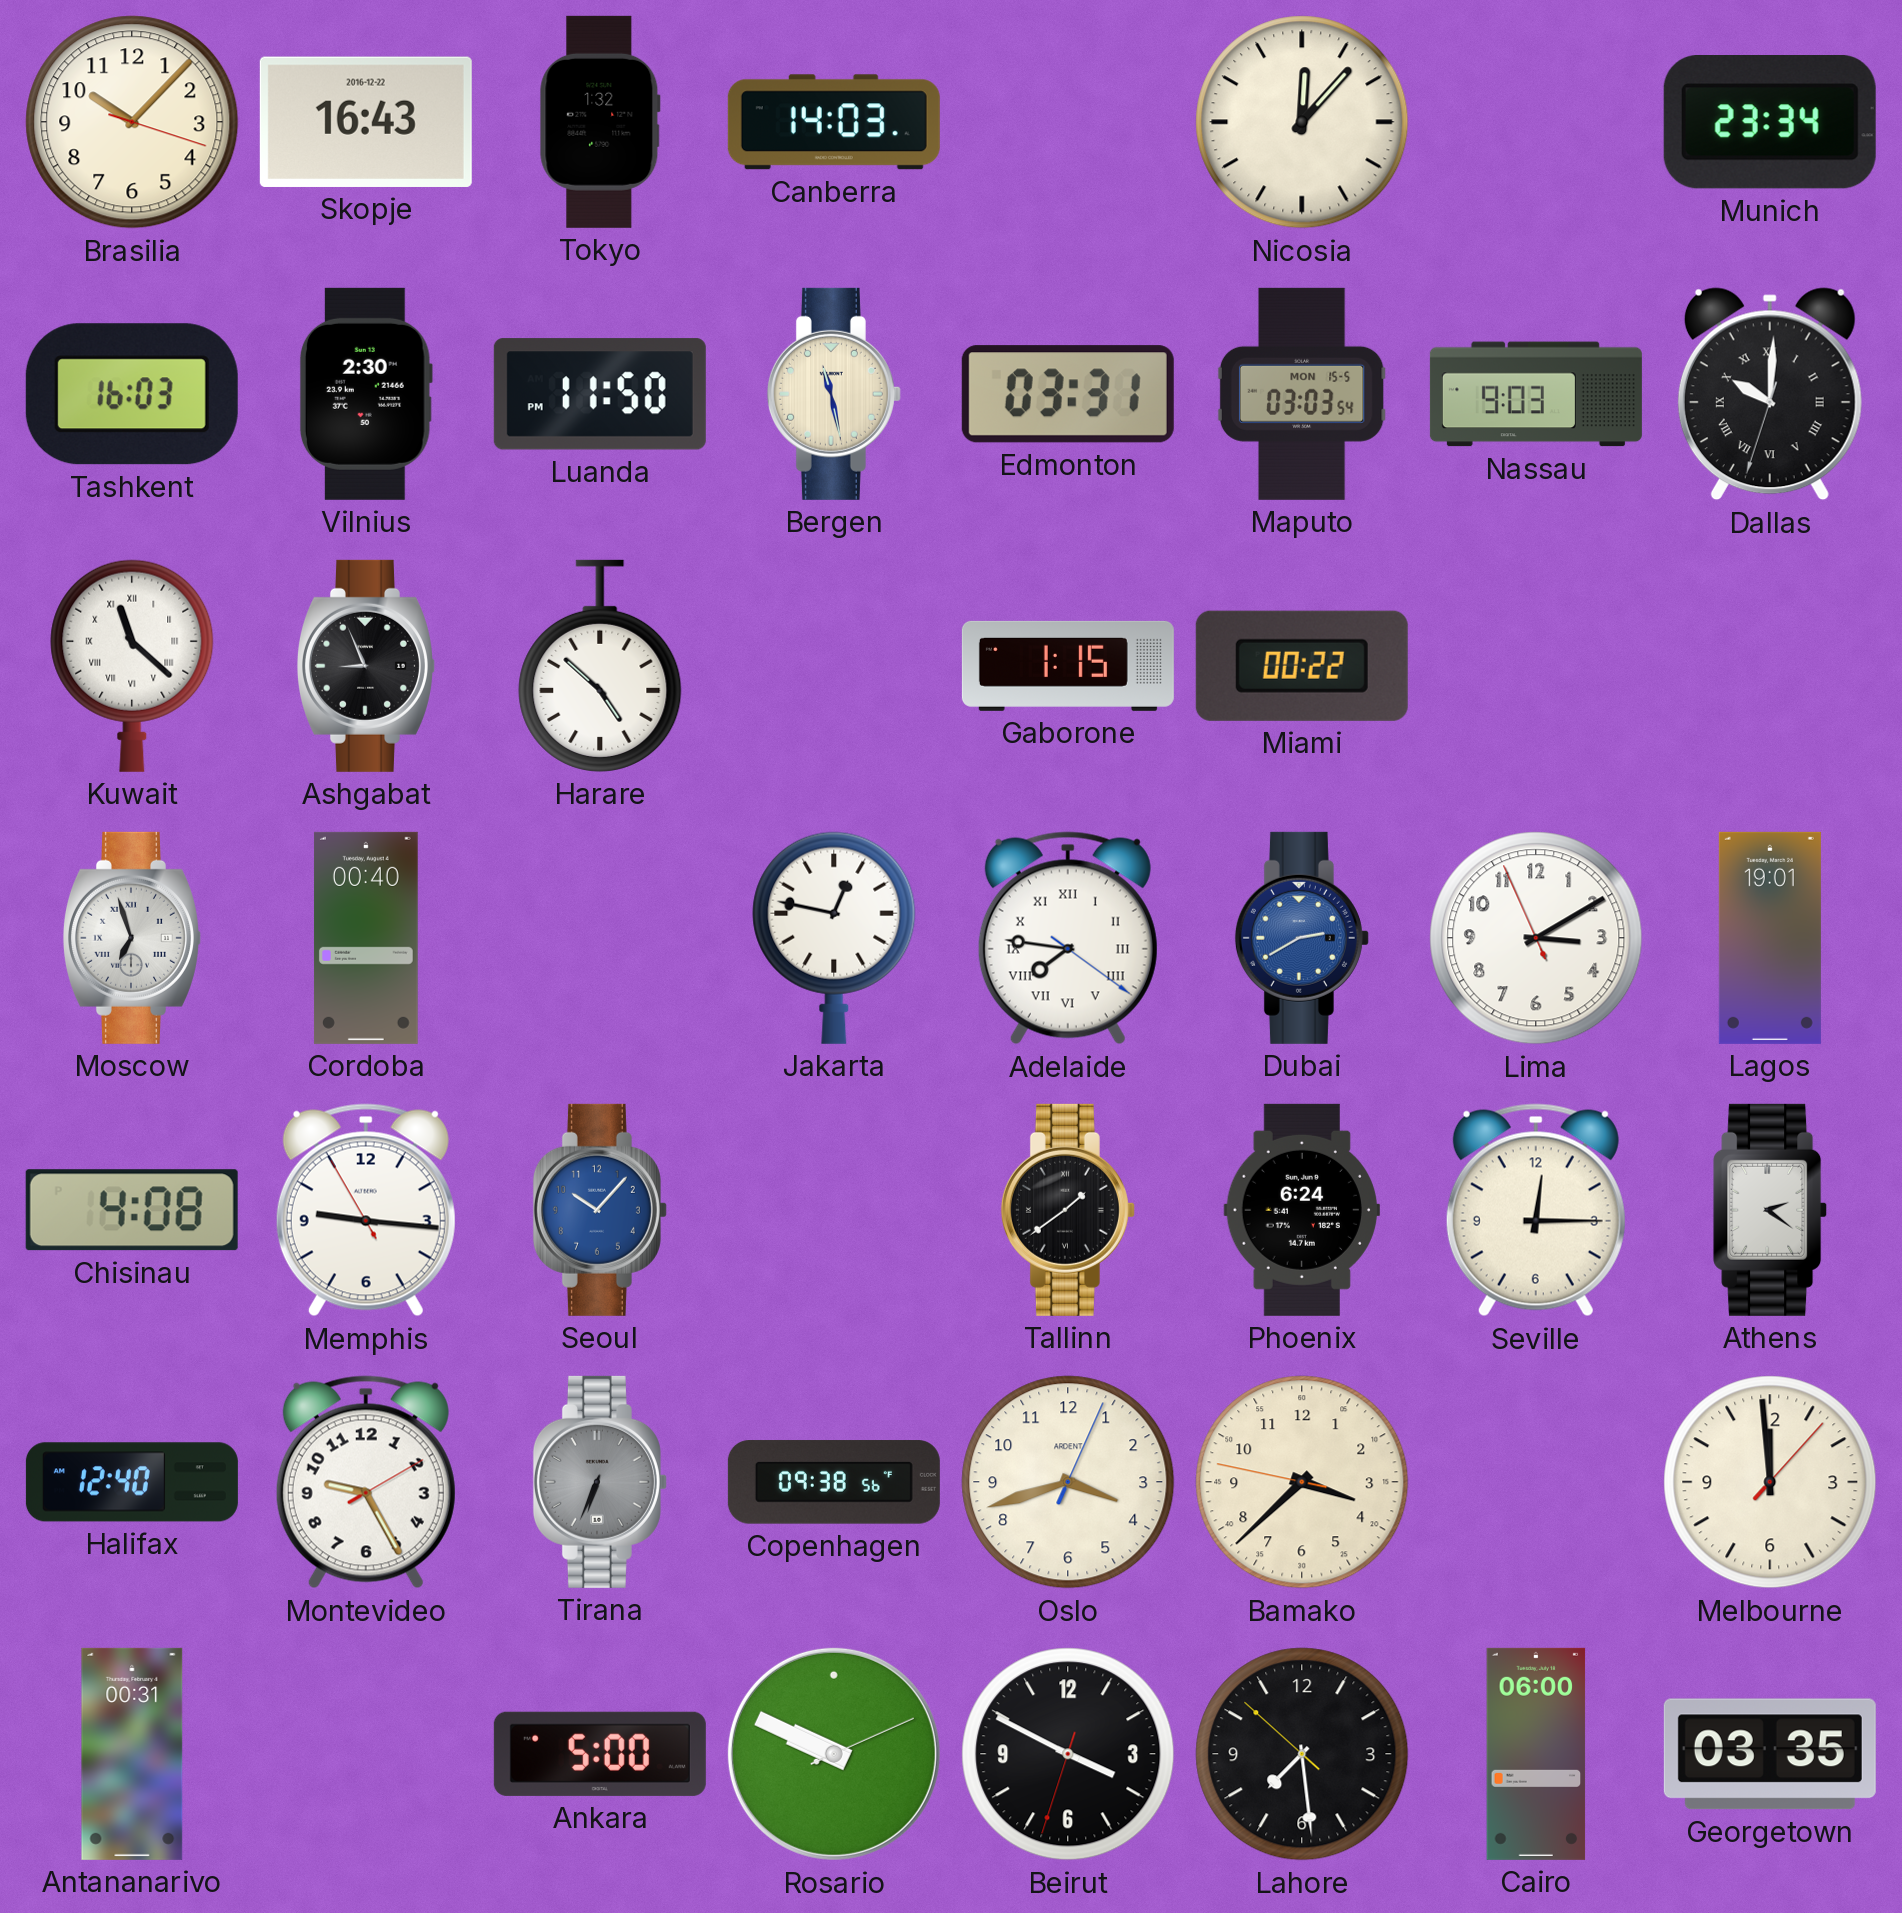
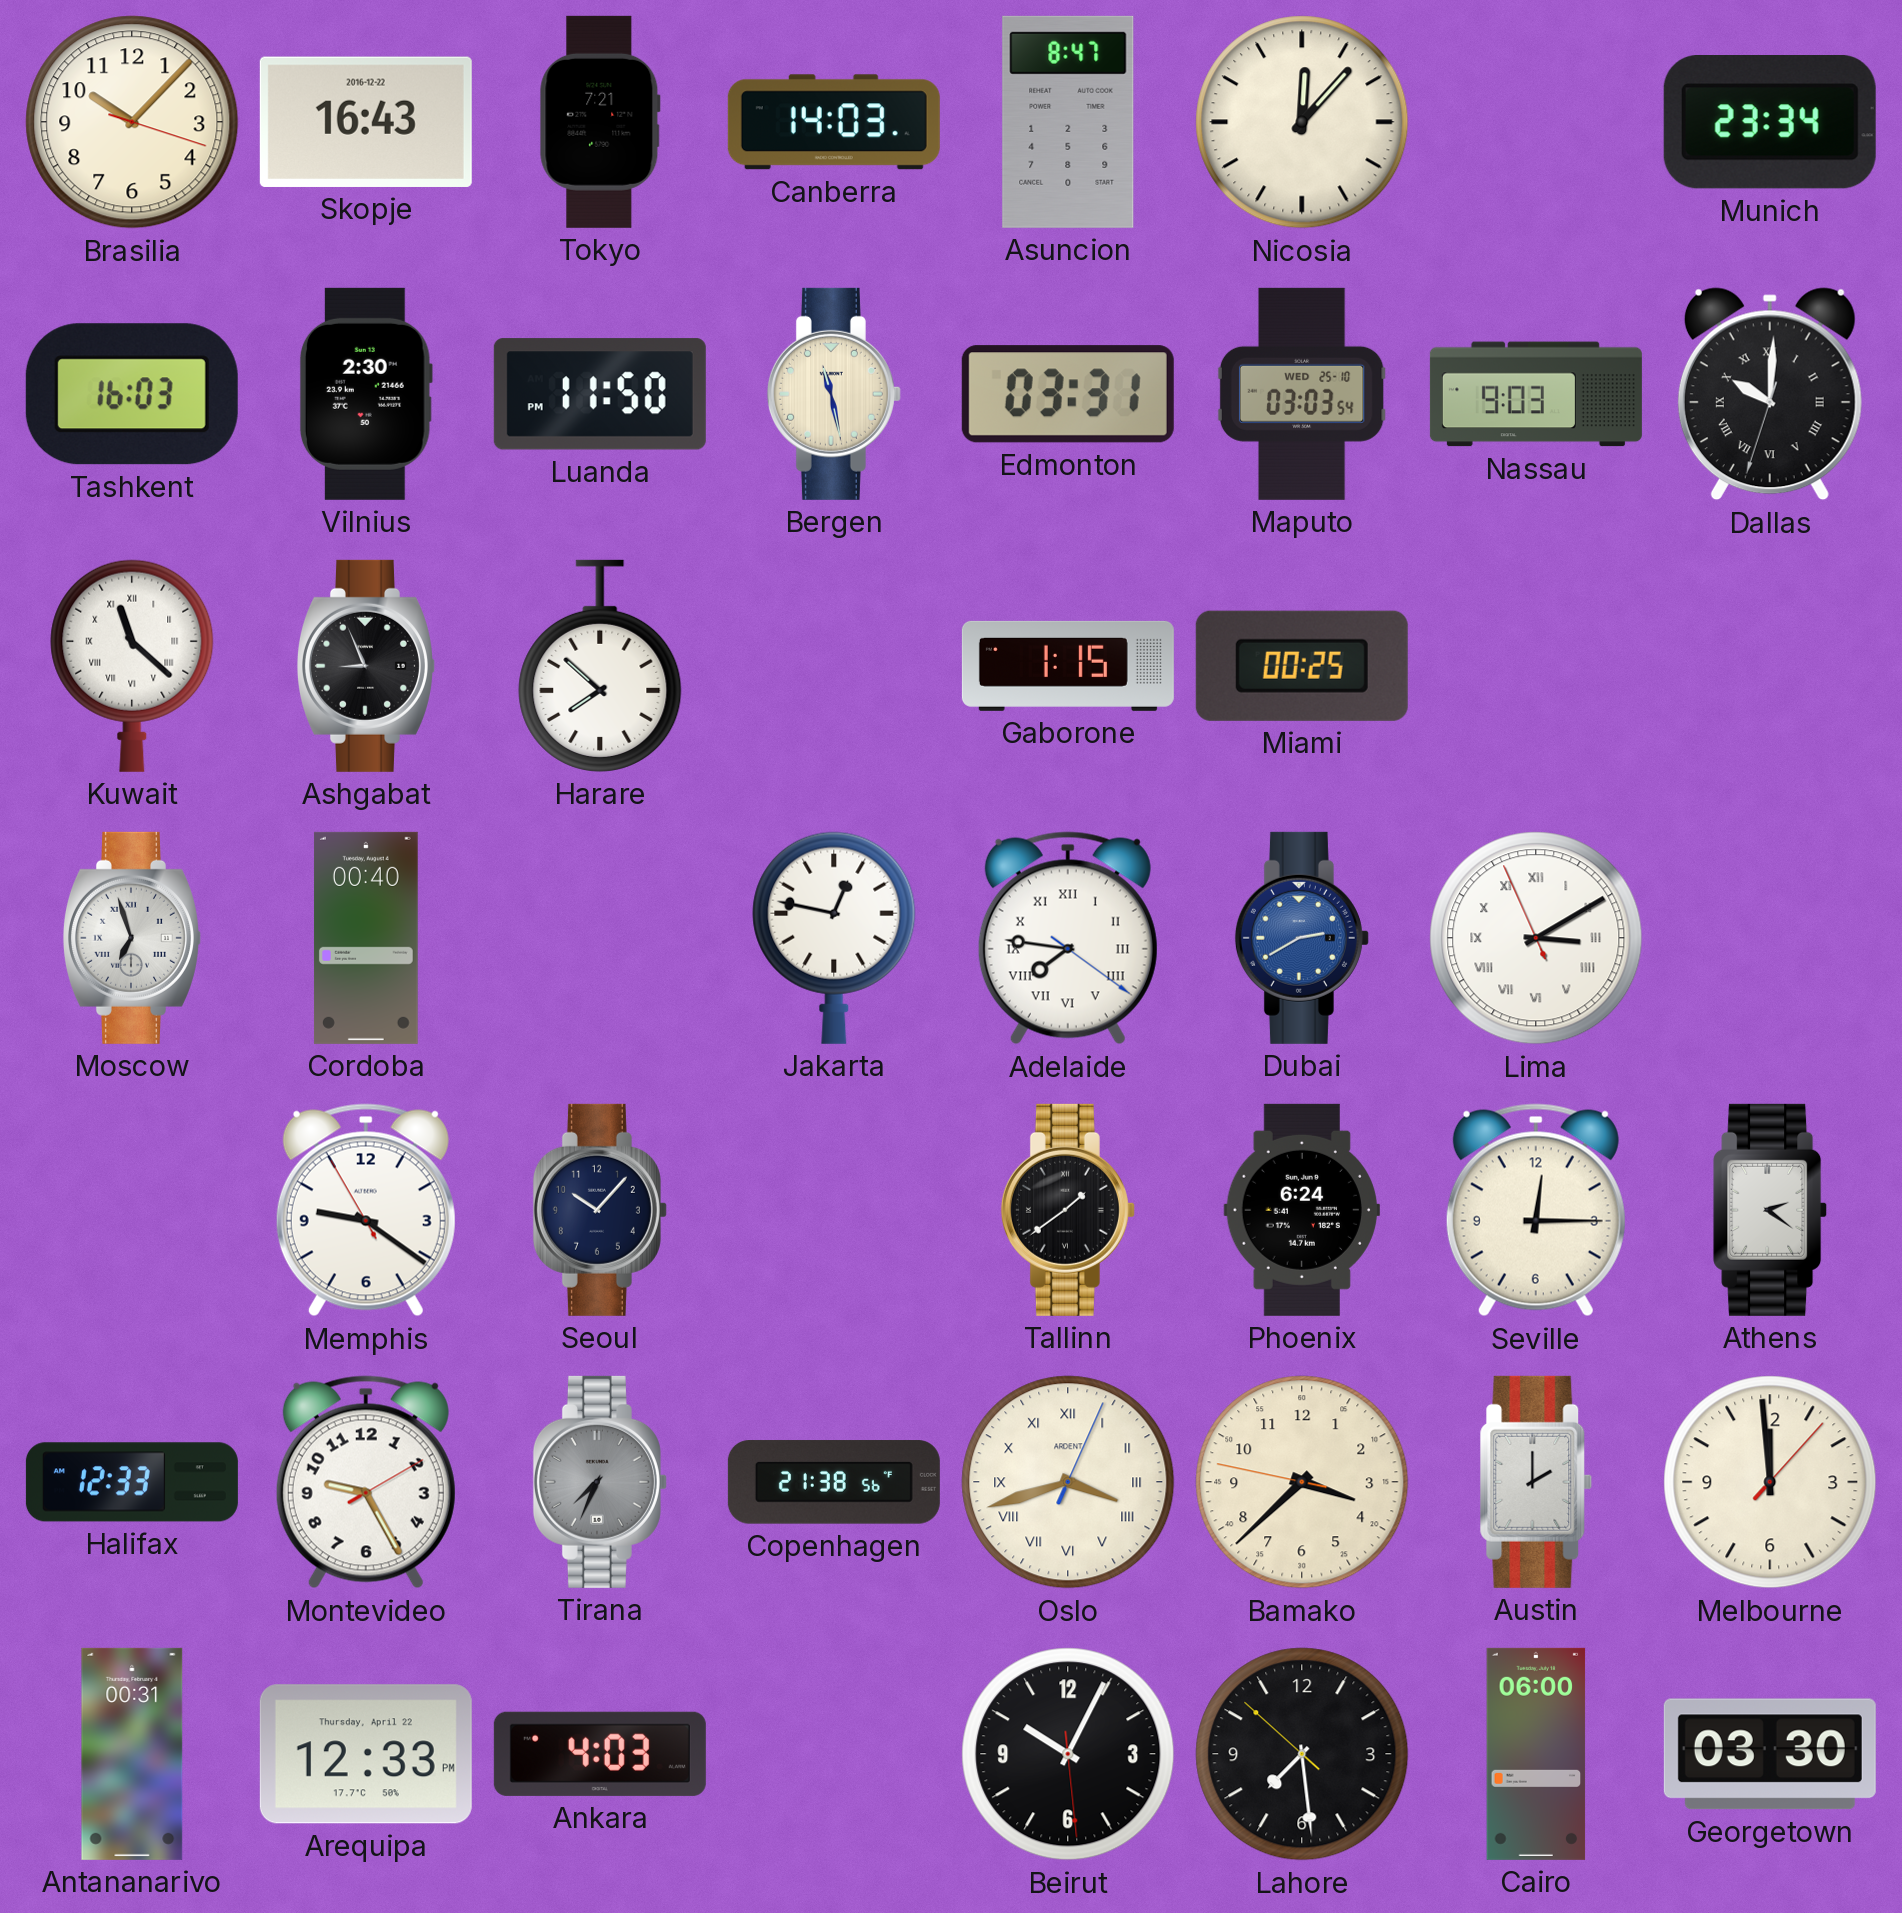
Tokyo: 1:32 -> 7:21
Asuncion: none -> 8:47
Maputo date: MON 15-5 -> WED 25-10
Harare: 4:52 -> 7:52
Miami: 00:22 -> 00:25
Lima numerals: Arabic -> Roman
Lagos: 19:01 -> none
Chisinau: 4:08 -> none
Memphis: 9:15 -> 9:20
Seoul dial: blue -> navy
Halifax: 12:40 -> 12:33
Tirana: 6:34 -> 7:34
Copenhagen: 09:38 -> 21:38
Oslo numerals: Arabic -> Roman
Austin: none -> 2:00
Arequipa: none -> 12:33
Ankara: 5:00 -> 4:03
Rosario: 9:49 -> none
Beirut: 3:49 -> 10:04
Georgetown: 03:35 -> 03:30
